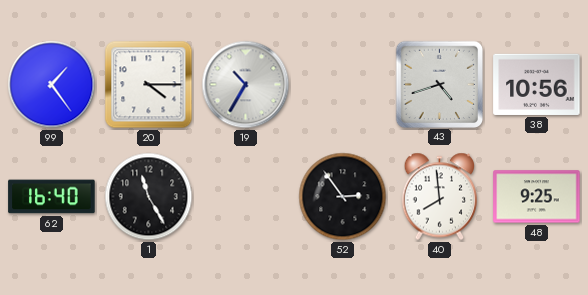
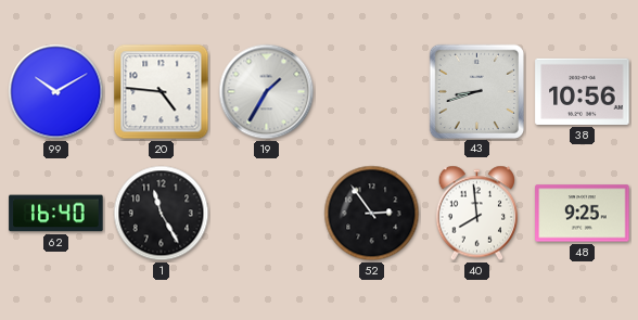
99: 1:24 -> 10:10
20: 4:15 -> 4:46
19: 10:35 -> 1:35
43: 4:42 -> 8:42
